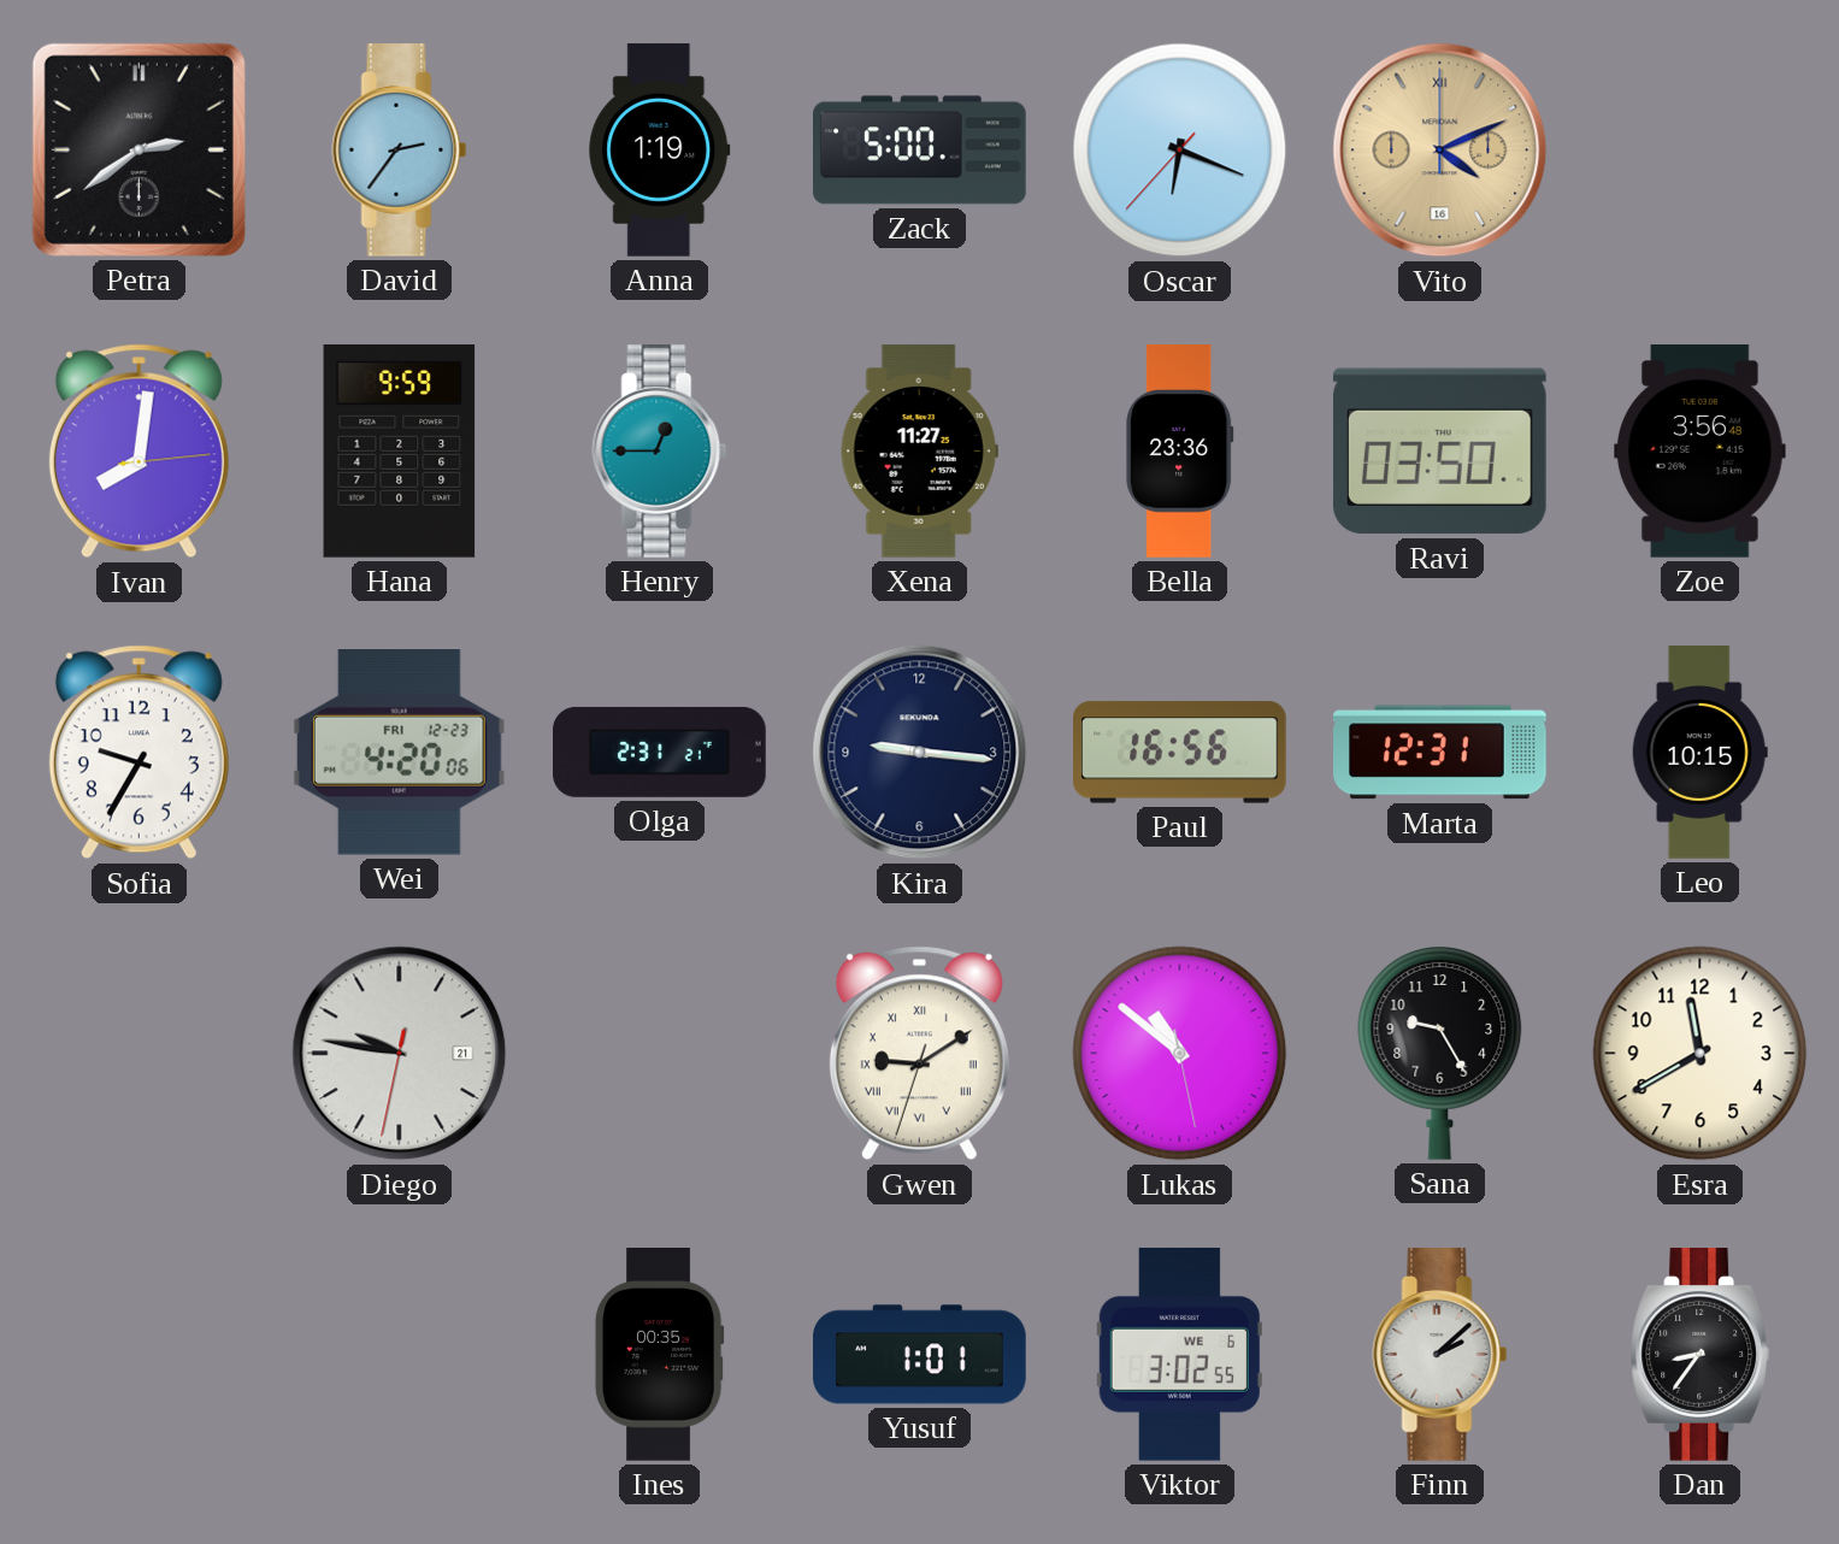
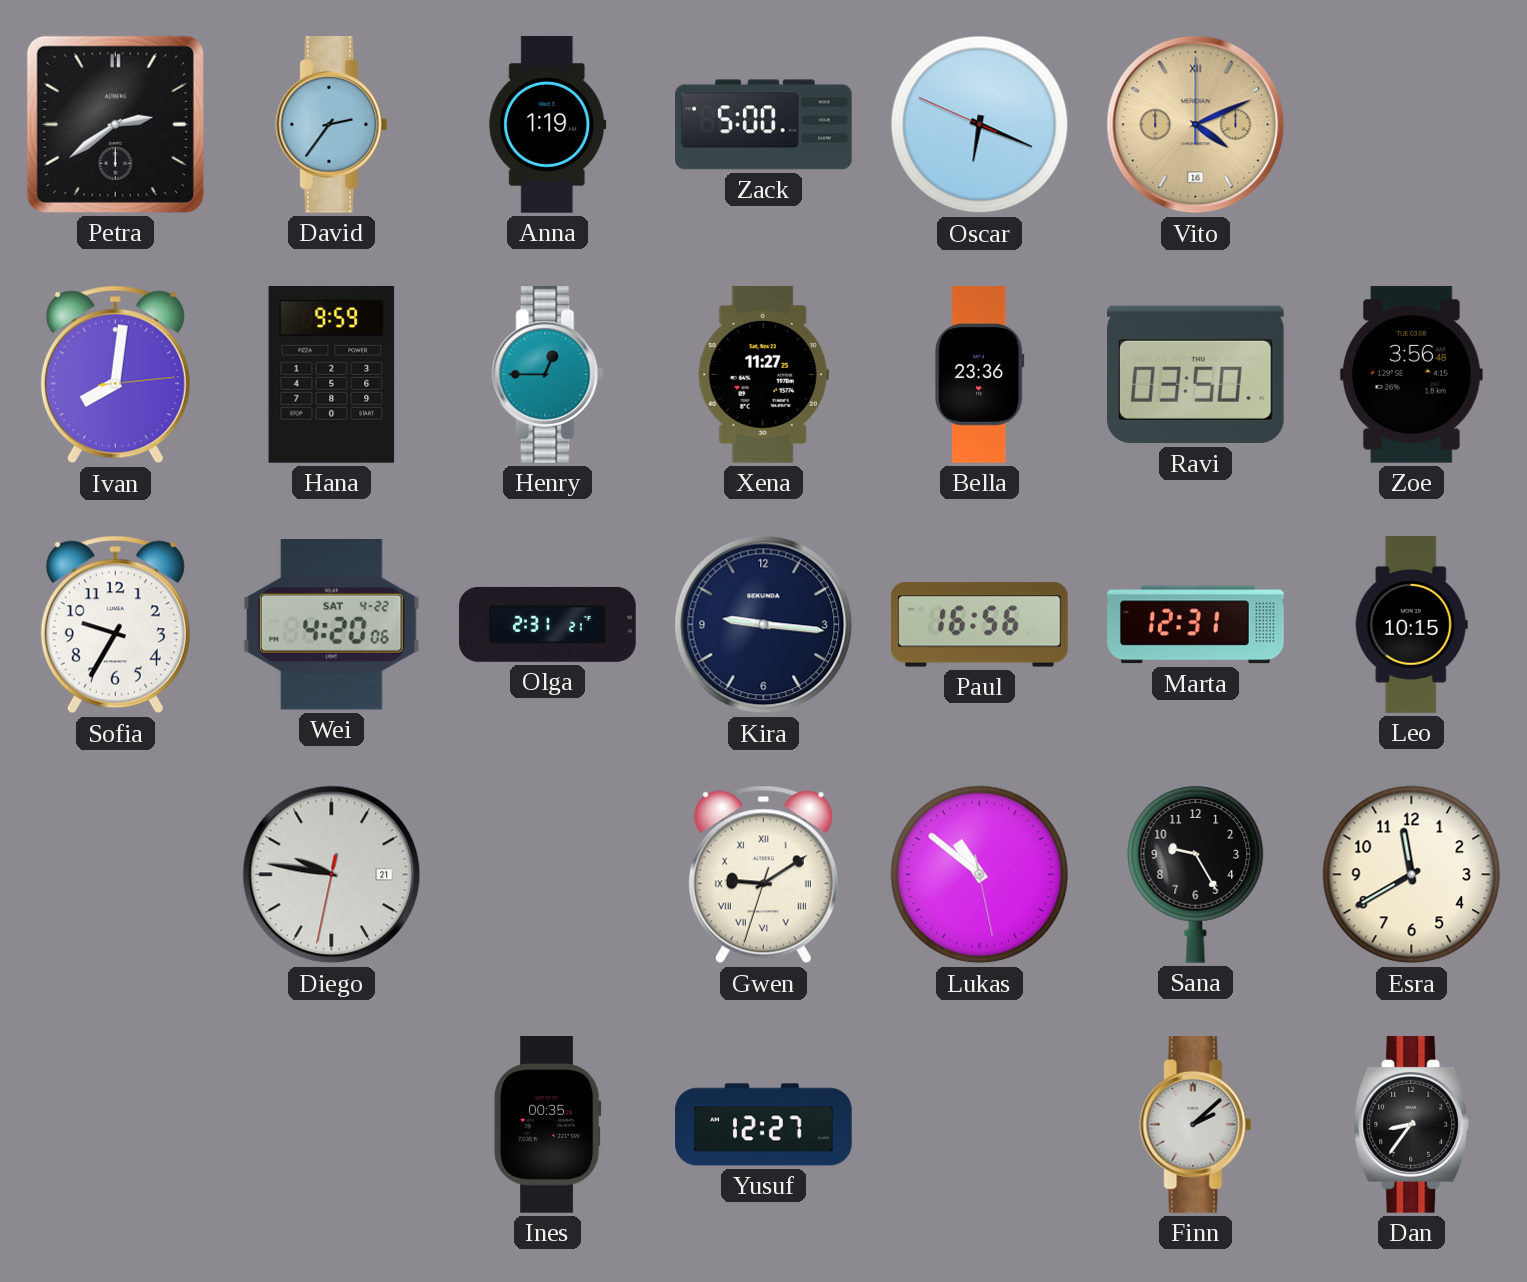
Oscar: 6:18:37 -> 6:18:49
Wei date: FRI 12-23 -> SAT 4-22
Yusuf: 1:01 -> 12:27
Viktor: 3:02 -> none
